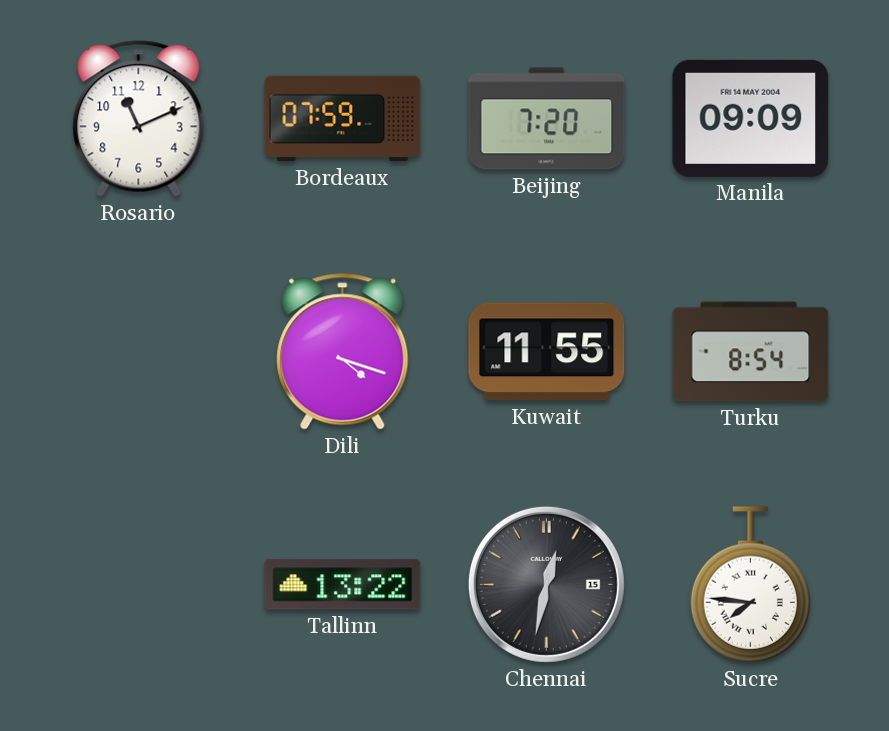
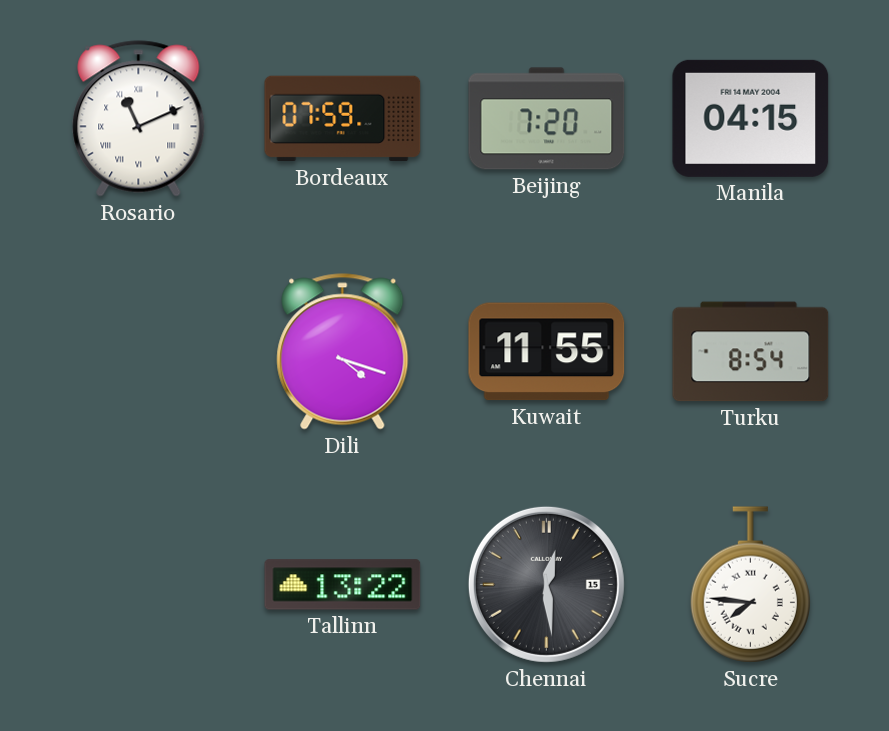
Rosario numerals: Arabic -> Roman
Manila: 09:09 -> 04:15
Chennai: 12:32 -> 12:29
